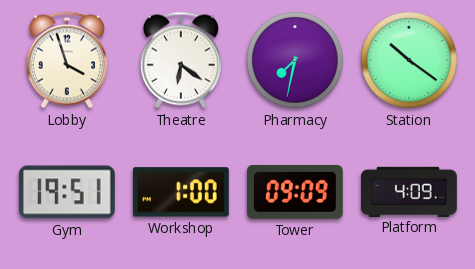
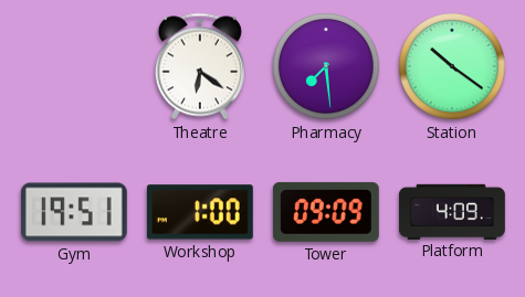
Lobby: 3:57 -> none
Pharmacy: 7:32 -> 7:29
